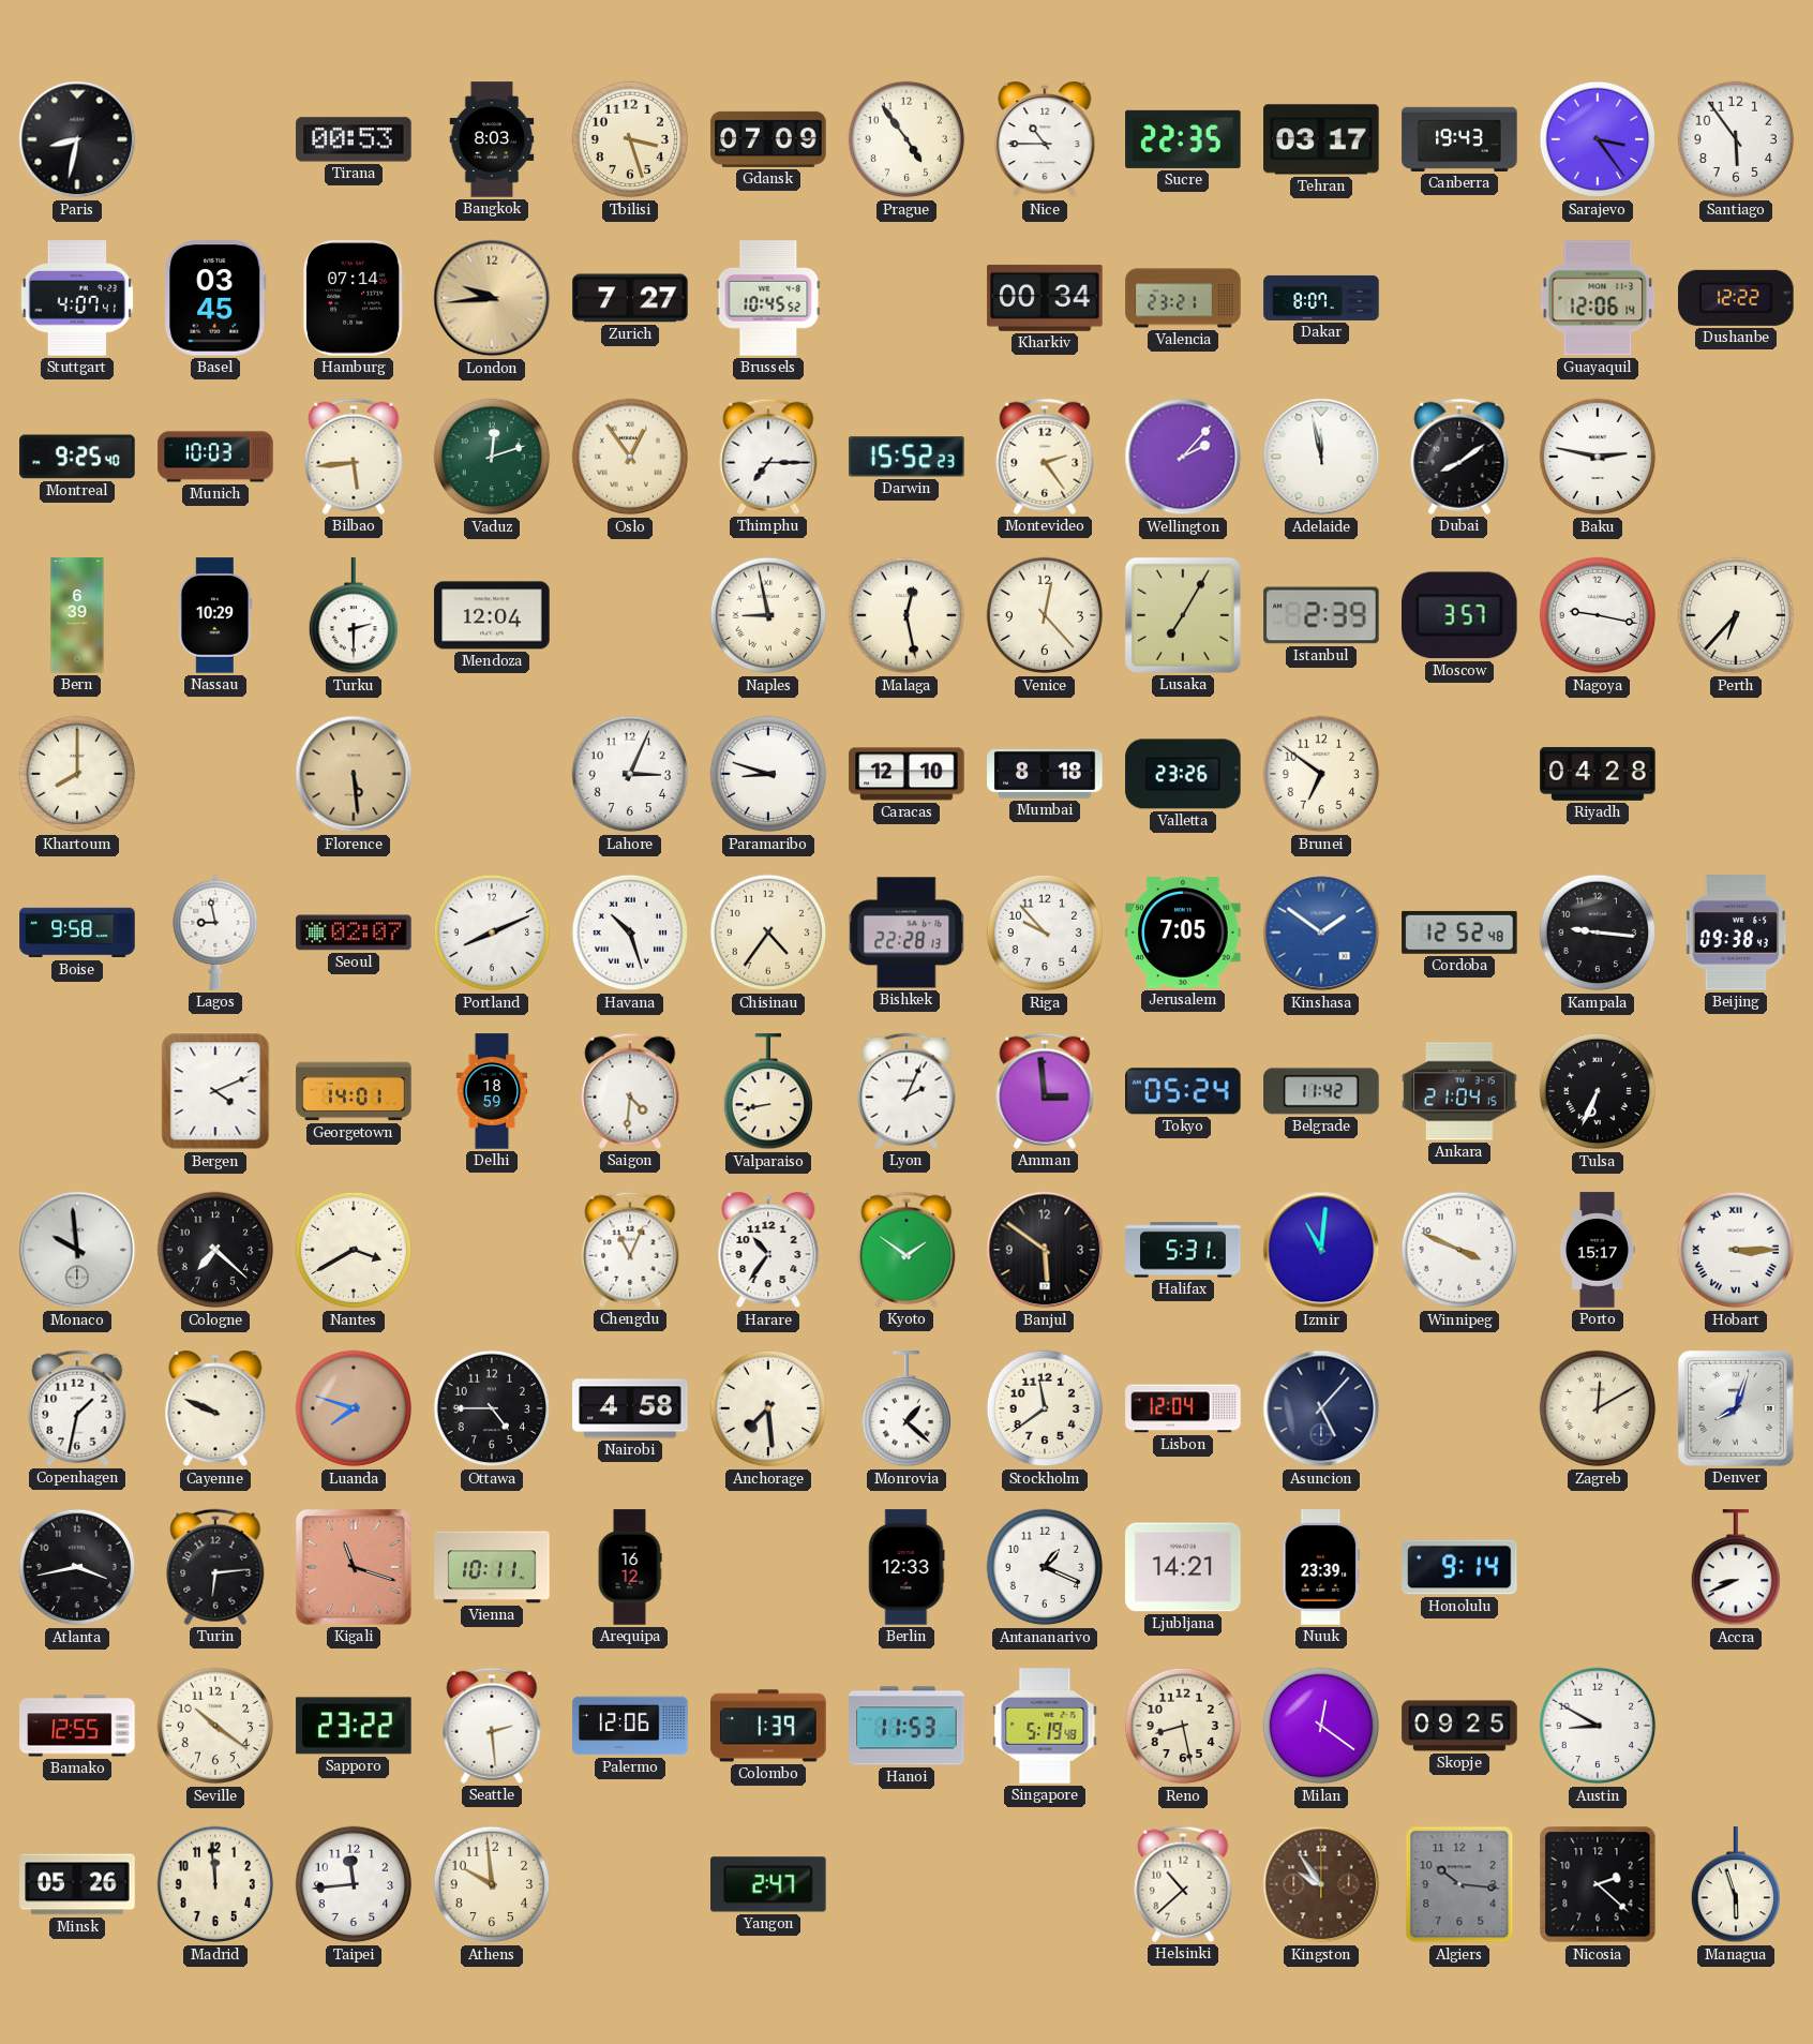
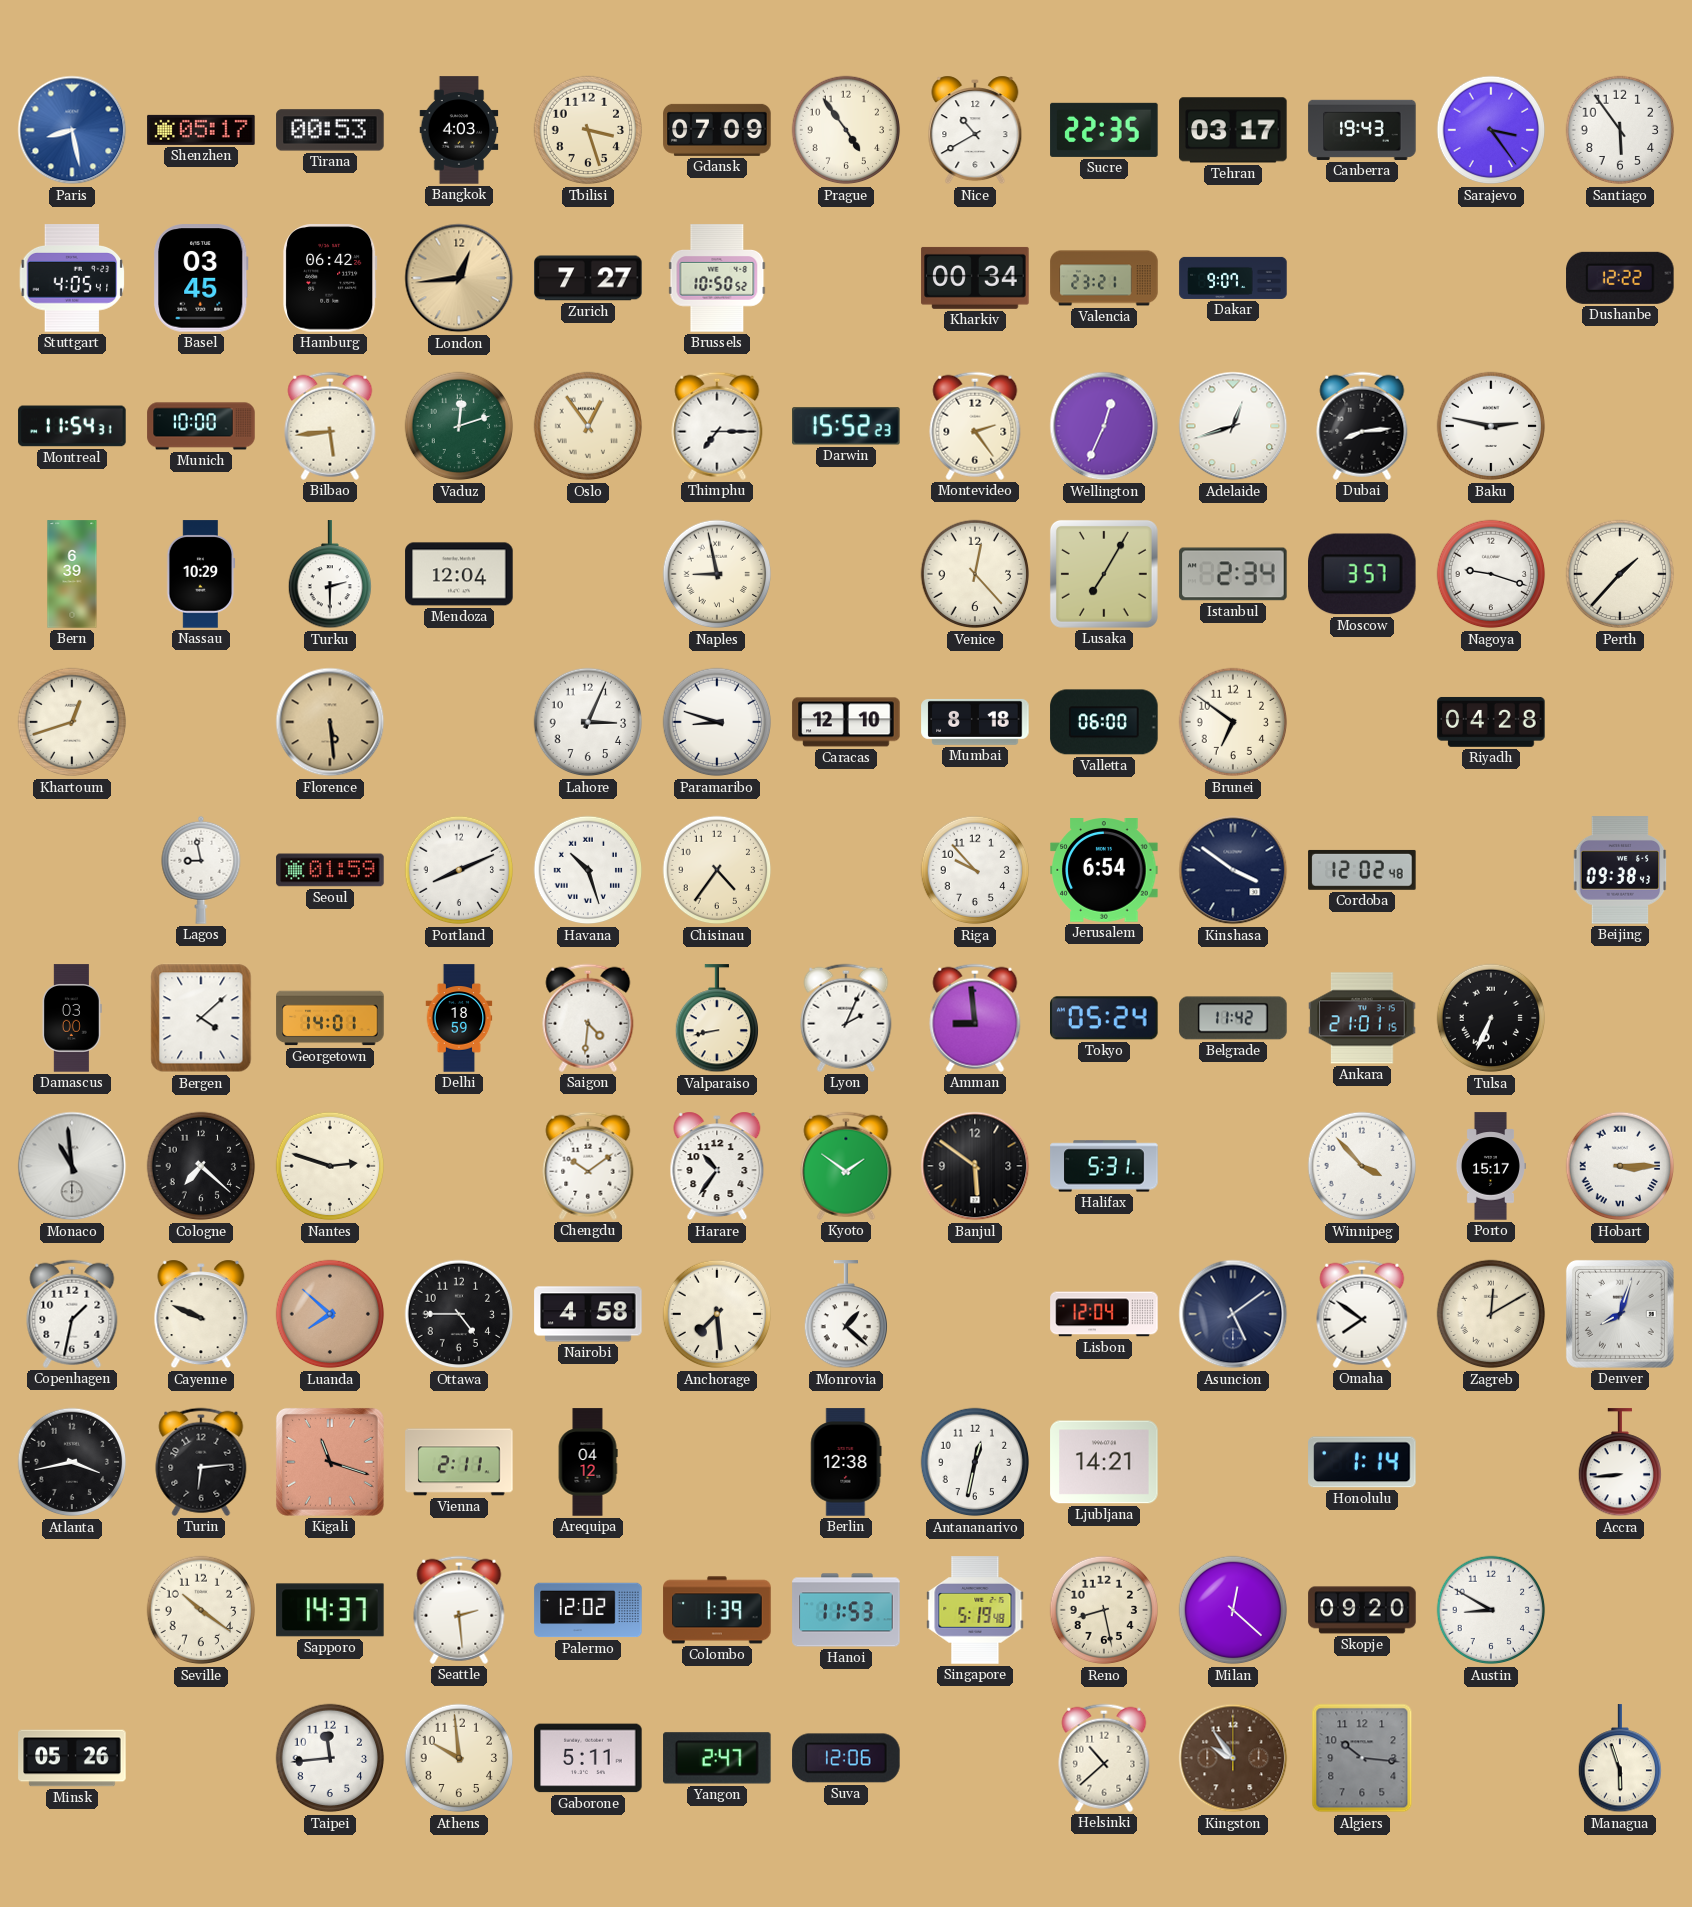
Paris: 8:32 -> 8:28
Paris dial: black -> blue
Shenzhen: none -> 05:17
Bangkok: 8:03 -> 4:03
Nice: 10:45 -> 10:40
Stuttgart: 4:07 -> 4:05
Hamburg: 07:14 -> 06:42
London: 9:44 -> 12:44
Brussels: 10:45 -> 10:50
Dakar: 8:07 -> 9:07
Guayaquil: 12:06 -> none
Montreal: 9:25 -> 11:54
Munich: 10:03 -> 10:00
Wellington: 2:07 -> 12:34
Adelaide: 11:58 -> 12:42
Dubai: 8:09 -> 8:14
Malaga: 12:28 -> none
Istanbul: 2:39 -> 2:34
Nagoya: 9:17 -> 9:18
Perth: 6:37 -> 1:37
Khartoum: 8:00 -> 12:42
Valletta: 23:26 -> 06:00
Boise: 9:58 -> none
Seoul: 02:07 -> 01:59
Bishkek: 22:28 -> none
Jerusalem: 7:05 -> 6:54
Kinshasa: 1:51 -> 3:51
Kinshasa dial: blue -> navy
Cordoba: 12:52 -> 12:02
Kampala: 9:16 -> none
Damascus: none -> 03:00
Bergen: 4:11 -> 4:08
Amman: 2:59 -> 8:59
Ankara: 21:04 -> 21:01
Monaco: 9:59 -> 10:59
Nantes: 3:40 -> 2:48
Chengdu: 11:04 -> 10:09
Izmir: 11:01 -> none
Winnipeg: 3:49 -> 3:53
Luanda: 7:48 -> 7:52
Stockholm: 11:39 -> none
Asuncion: 5:07 -> 5:09
Omaha: none -> 7:51
Vienna: 10:11 -> 2:11
Arequipa: 16:12 -> 04:12
Berlin: 12:33 -> 12:38
Antananarivo: 1:19 -> 12:32
Nuuk: 23:39 -> none
Honolulu: 9:14 -> 1:14
Accra: 8:41 -> 8:44
Bamako: 12:55 -> none
Sapporo: 23:22 -> 14:37
Palermo: 12:06 -> 12:02
Milan: 12:21 -> 12:22
Skopje: 09:25 -> 09:20
Madrid: 11:59 -> none
Gaborone: none -> 5:11
Suva: none -> 12:06
Nicosia: 2:22 -> none
